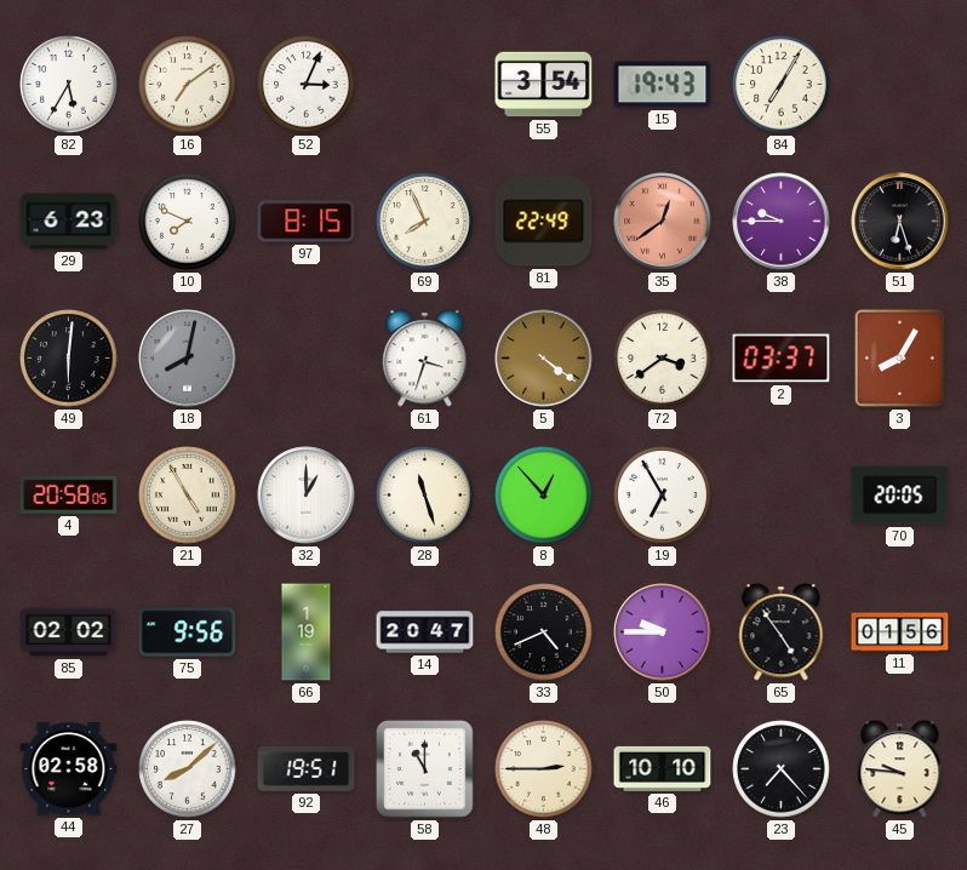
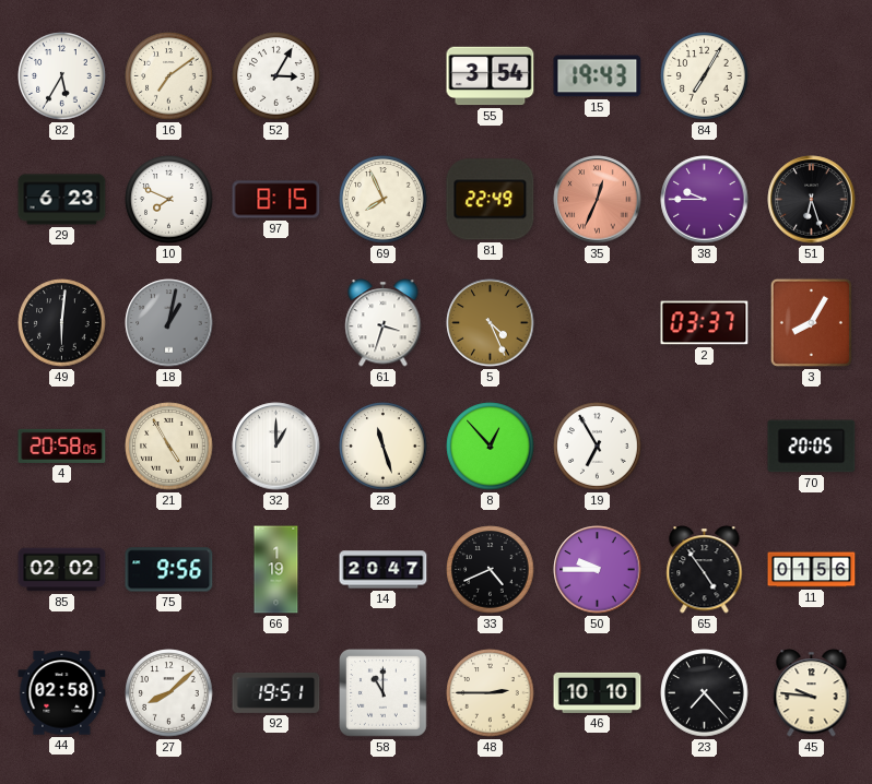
52: 3:04 -> 3:05
35: 12:39 -> 12:34
18: 8:02 -> 1:02
5: 4:21 -> 4:26
72: 3:39 -> none
